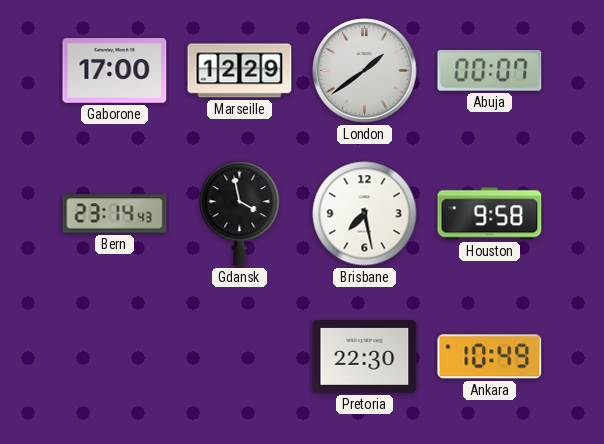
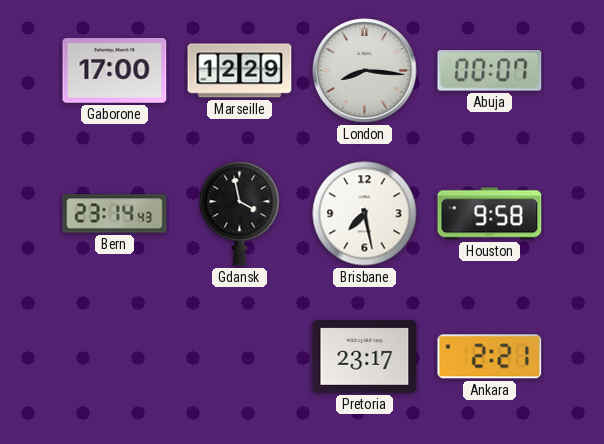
London: 1:39 -> 8:16
Pretoria: 22:30 -> 23:17
Ankara: 10:49 -> 2:21
